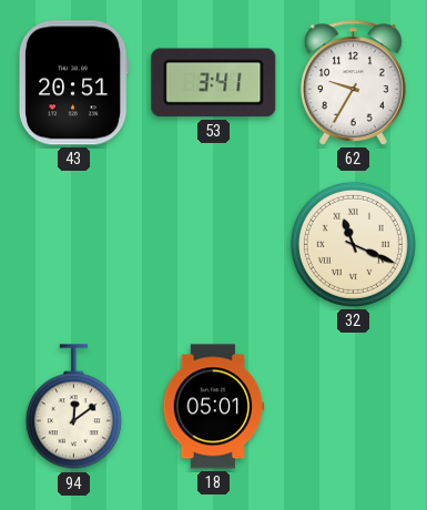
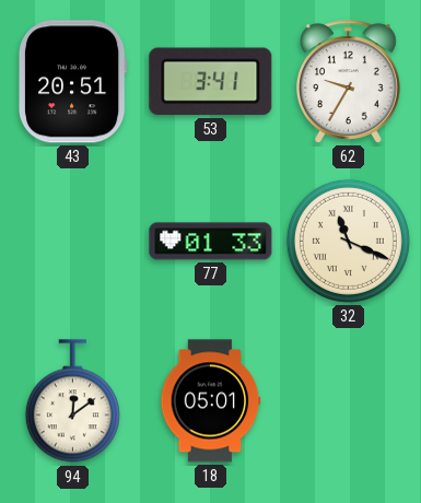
77: none -> 01:33
